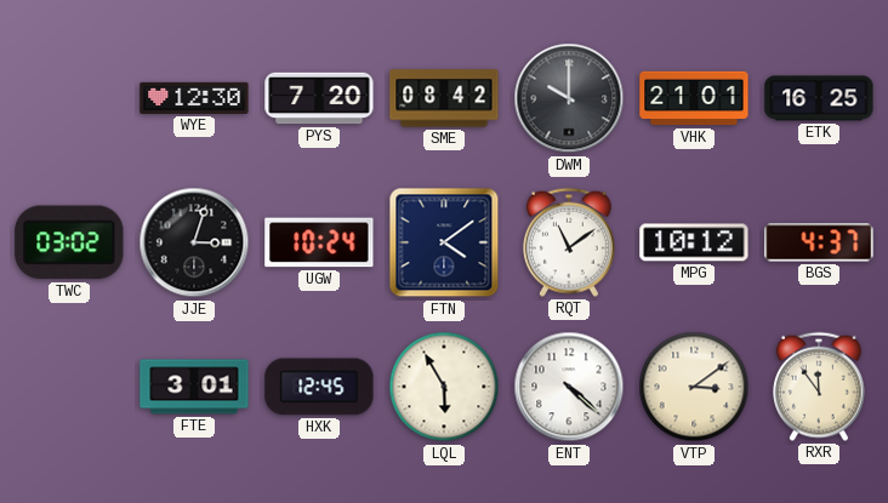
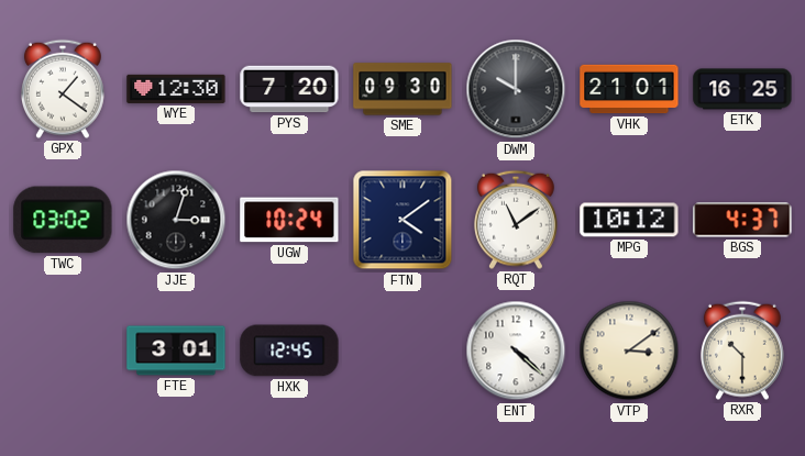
GPX: none -> 1:21
SME: 08:42 -> 09:30
LQL: 5:55 -> none
RXR: 11:54 -> 10:30
